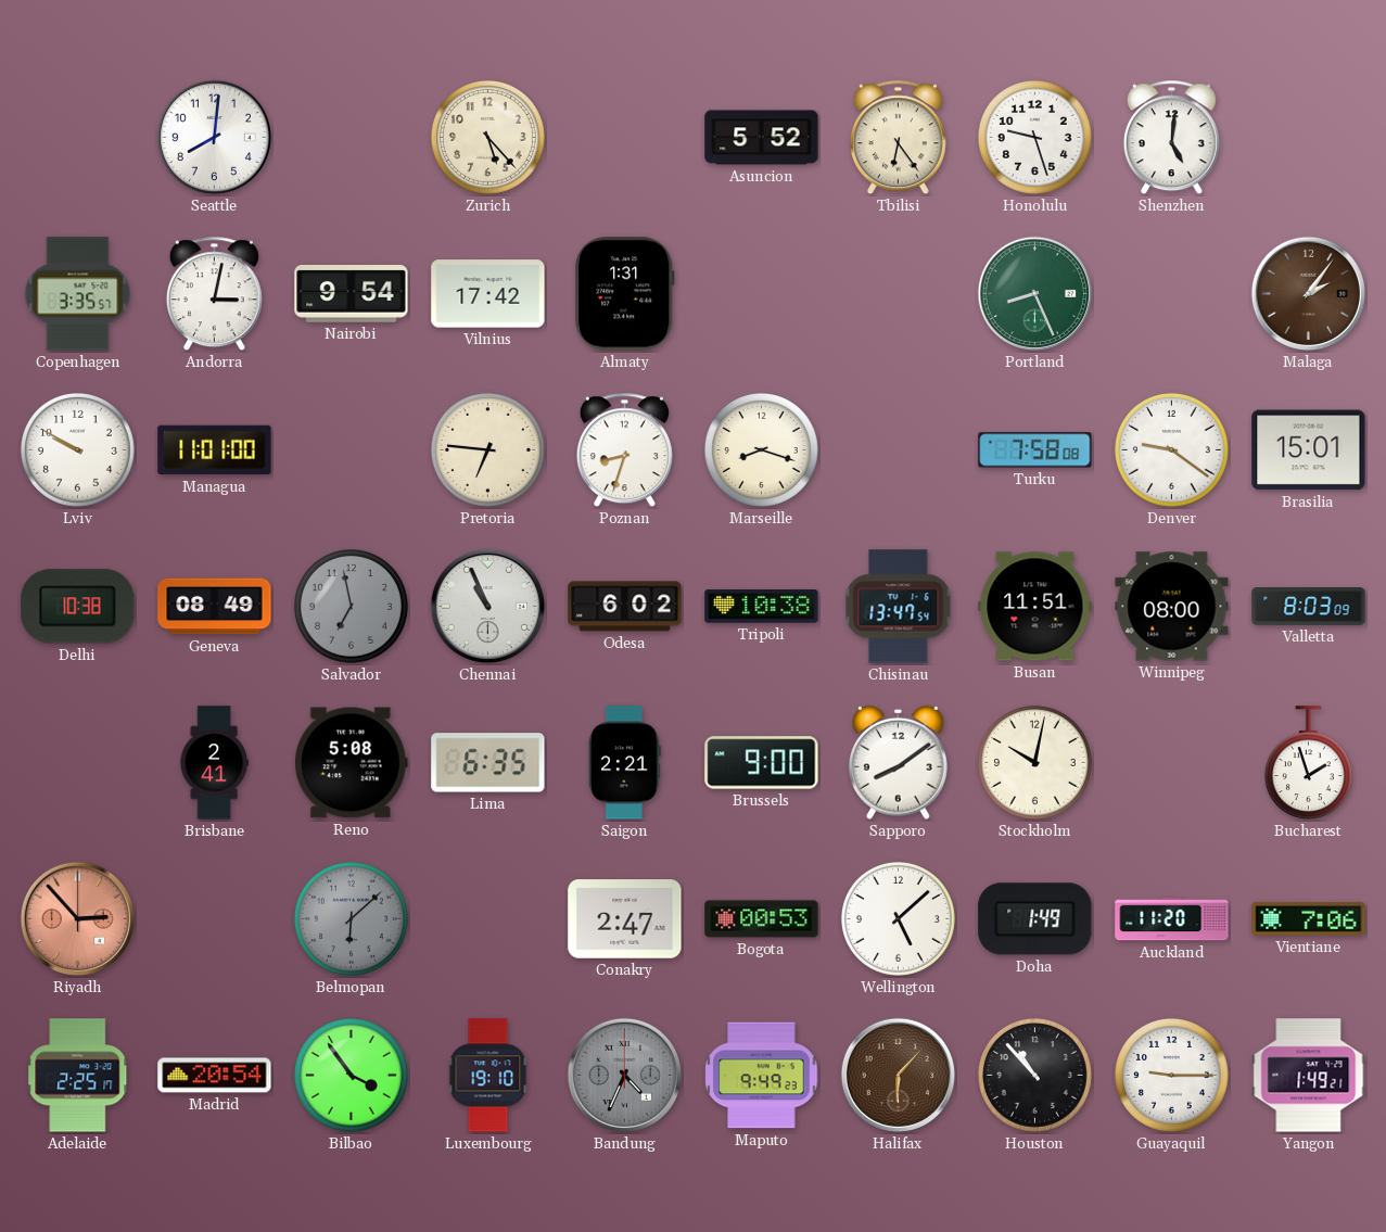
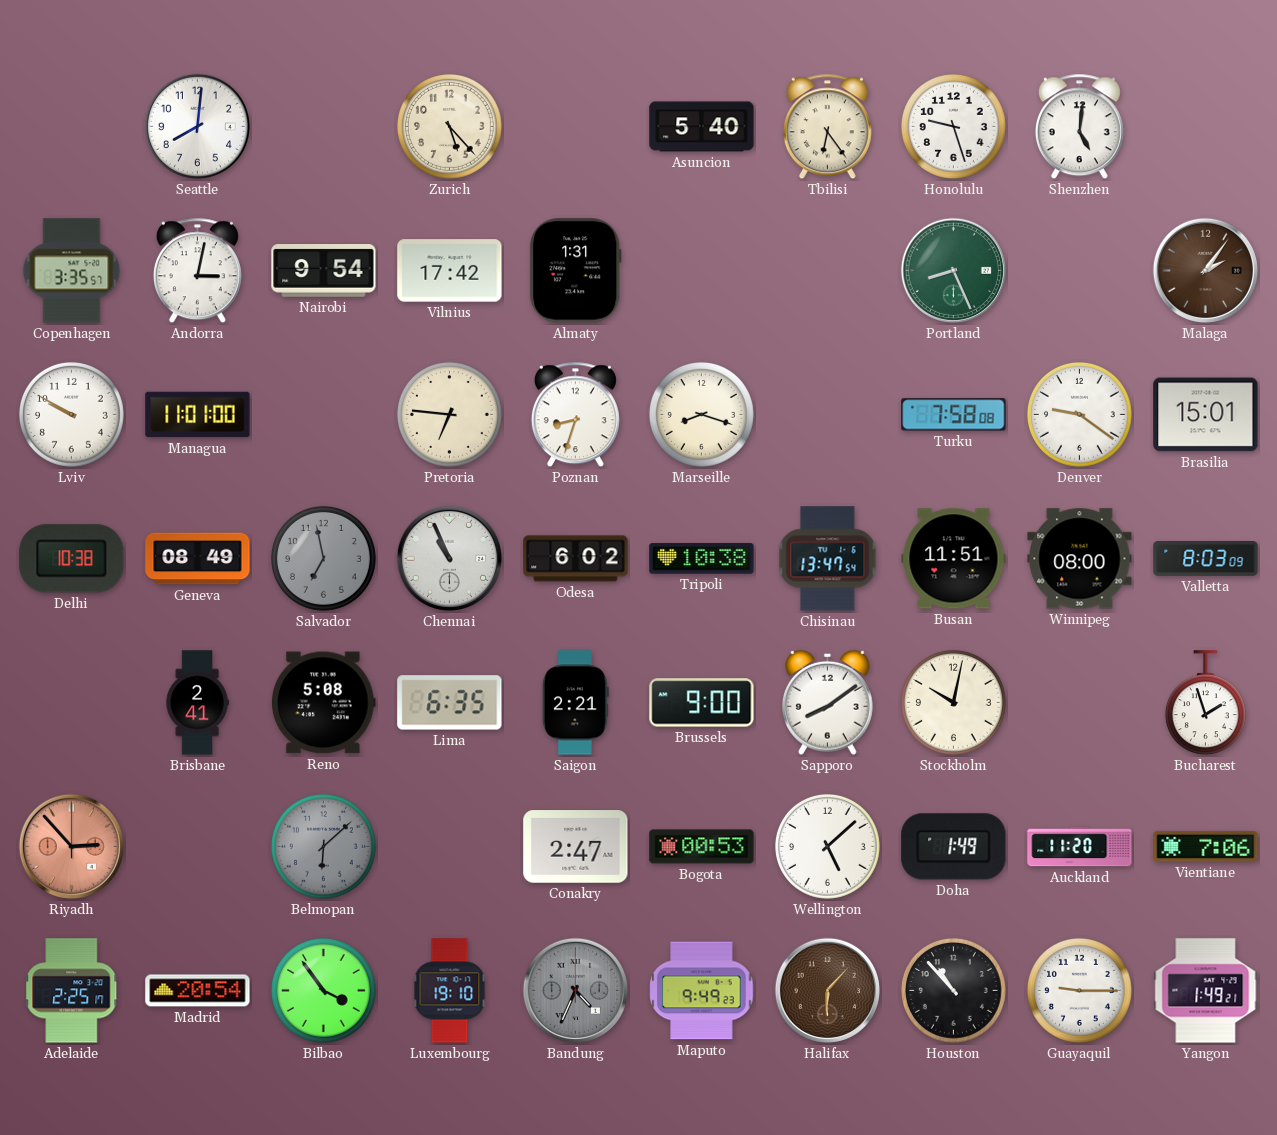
Asuncion: 5:52 -> 5:40
